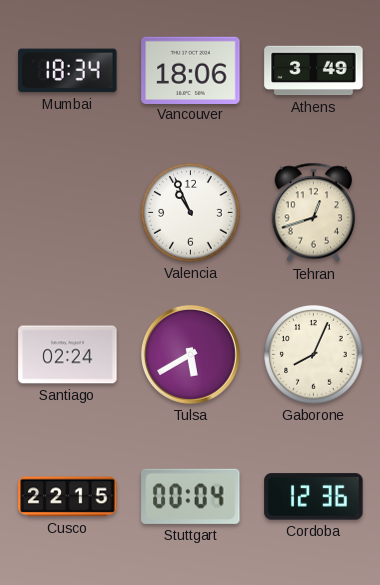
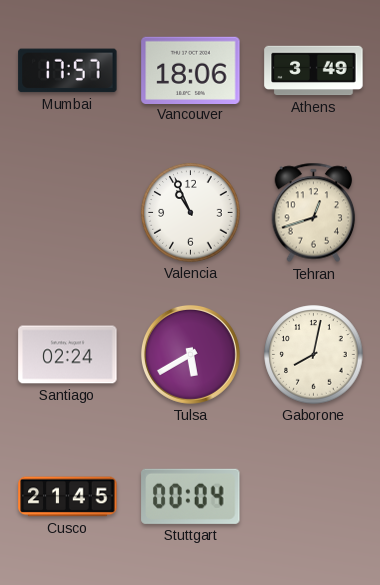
Mumbai: 18:34 -> 17:57
Gaborone: 8:04 -> 8:02
Cusco: 22:15 -> 21:45
Cordoba: 12:36 -> none
